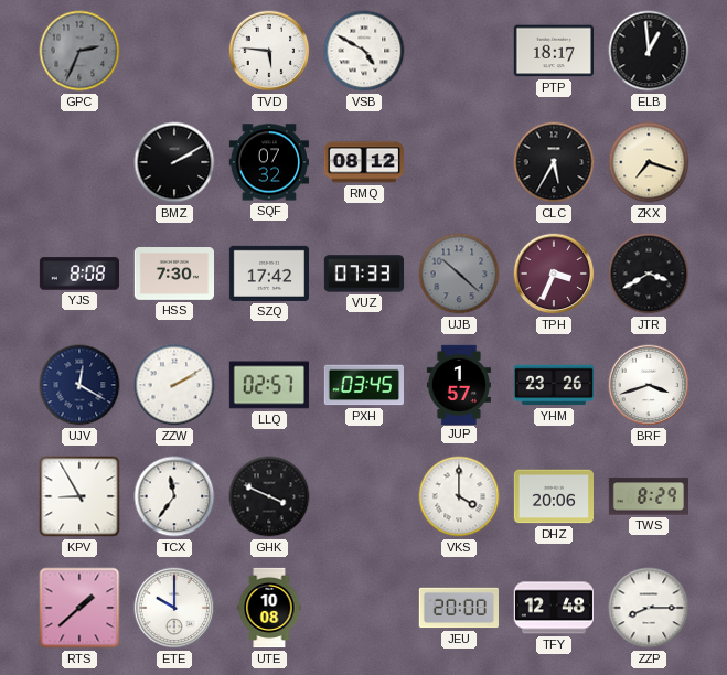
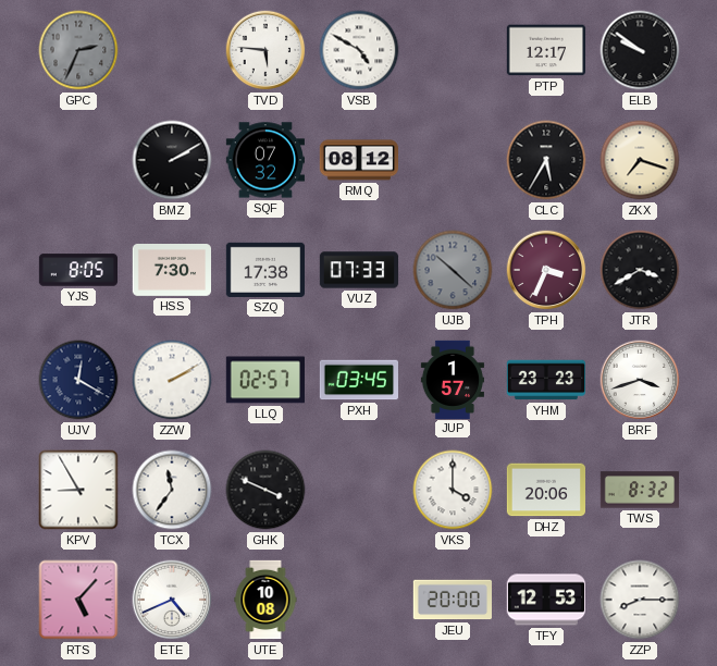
PTP: 18:17 -> 12:17
ELB: 12:59 -> 9:51
YJS: 8:08 -> 8:05
SZQ: 17:42 -> 17:38
YHM: 23:26 -> 23:23
TWS: 8:29 -> 8:32
RTS: 1:38 -> 5:07
ETE: 10:00 -> 4:41
TFY: 12:48 -> 12:53
